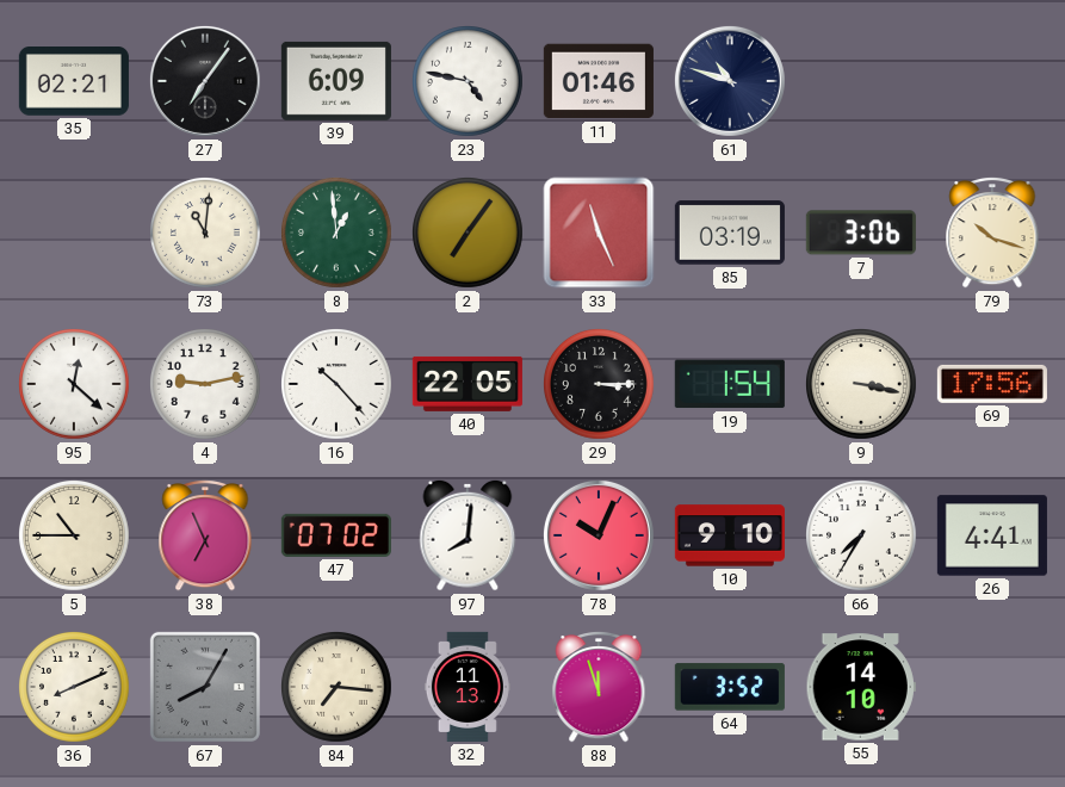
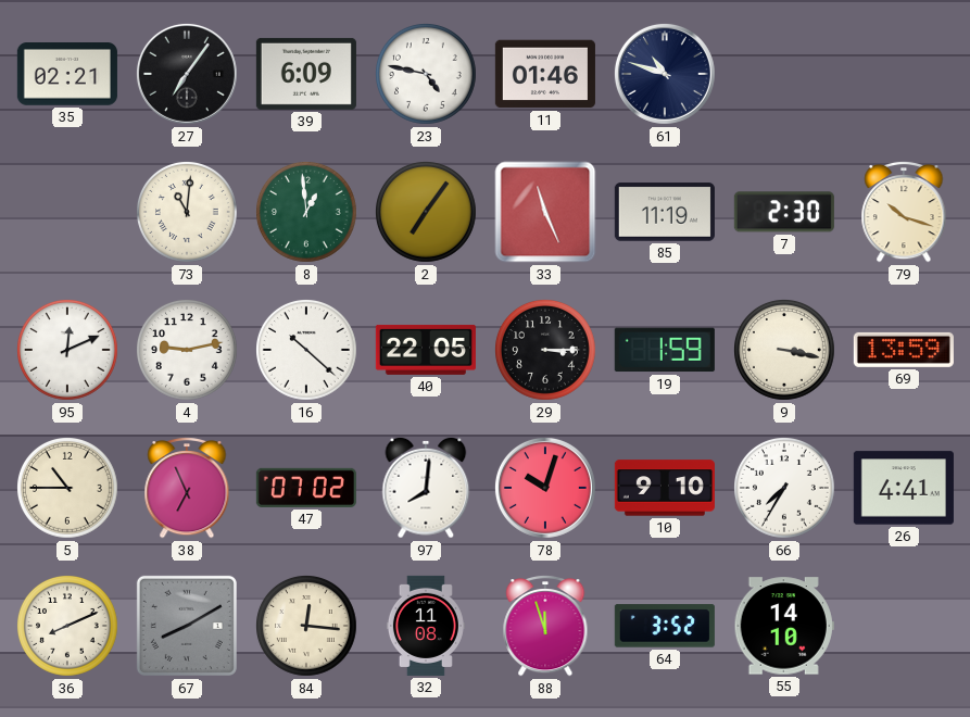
85: 03:19 -> 11:19
7: 3:06 -> 2:30
95: 12:22 -> 12:11
16: 10:23 -> 10:22
19: 1:54 -> 1:59
69: 17:56 -> 13:59
78: 10:04 -> 10:03
67: 8:05 -> 8:10
84: 7:16 -> 12:16
32: 11:13 -> 11:08
